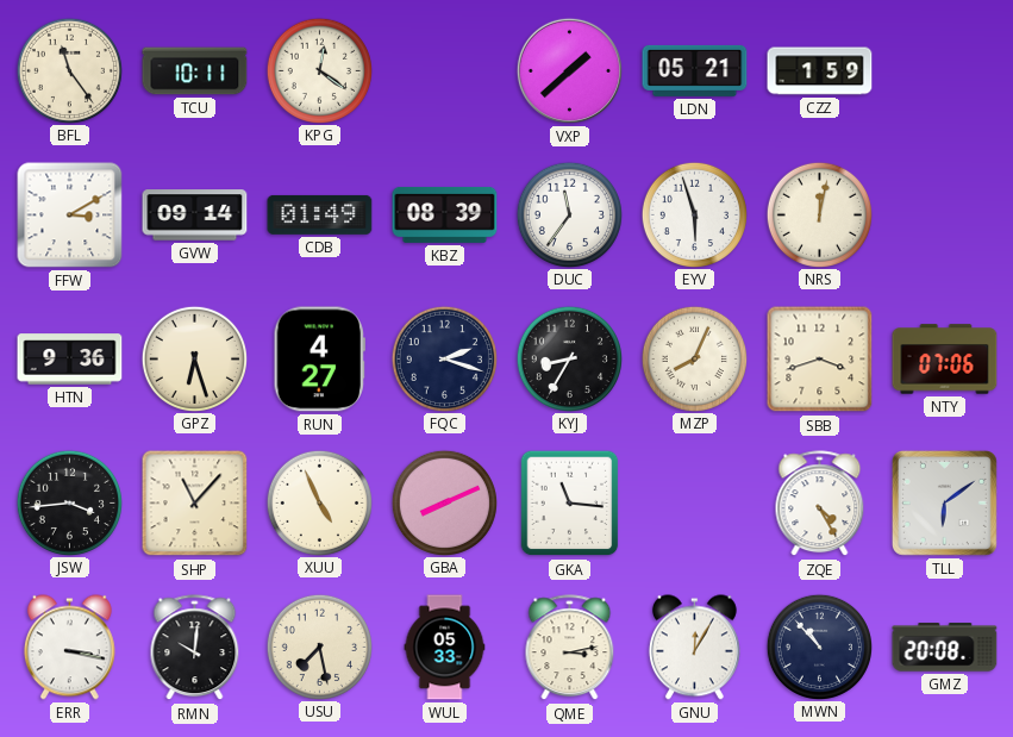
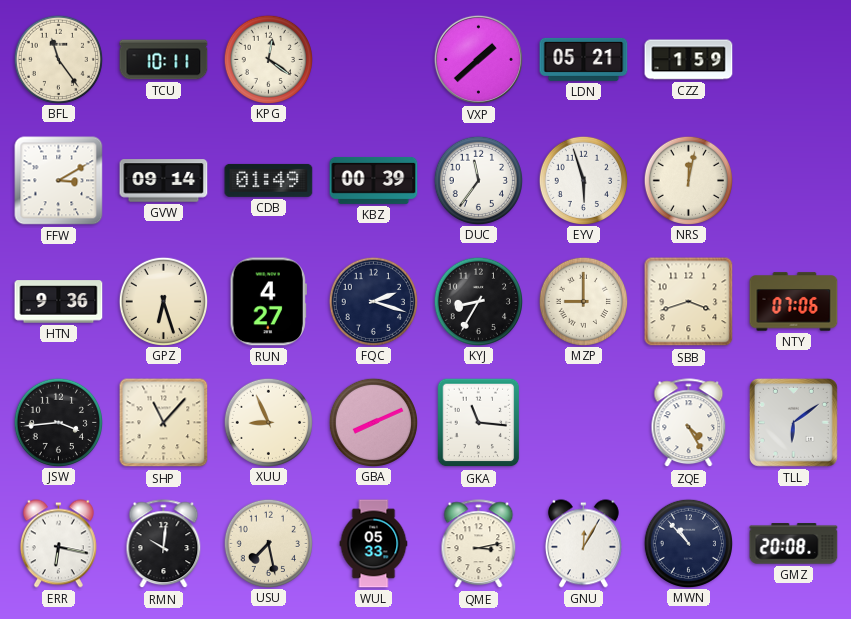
KBZ: 08:39 -> 00:39
MZP: 8:04 -> 9:00
XUU: 4:56 -> 8:56
ERR: 3:17 -> 6:17
